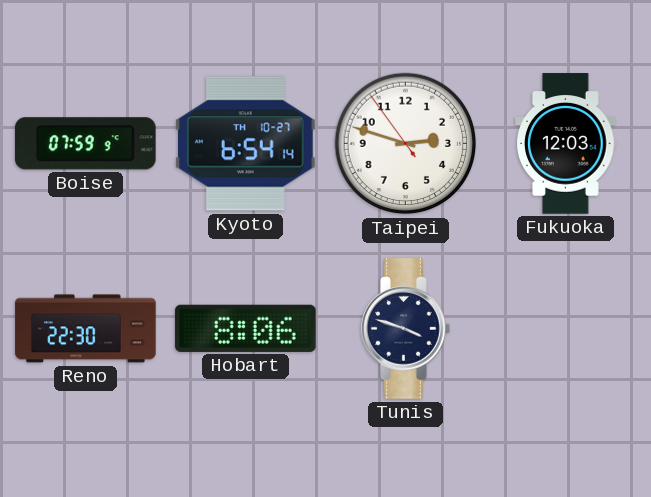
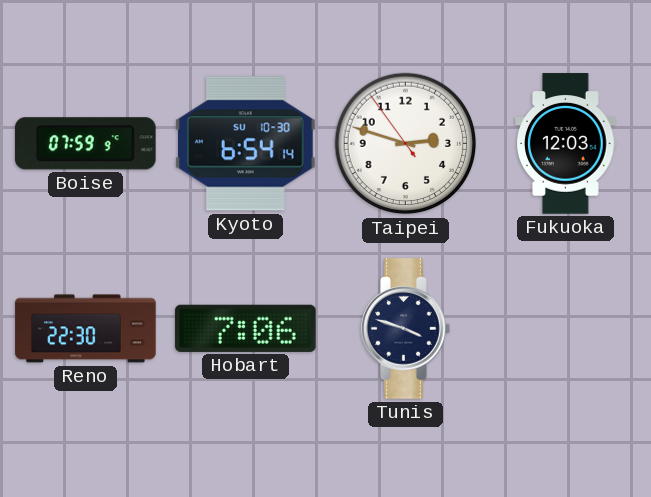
Kyoto date: TH 10-27 -> SU 10-30
Hobart: 8:06 -> 7:06
